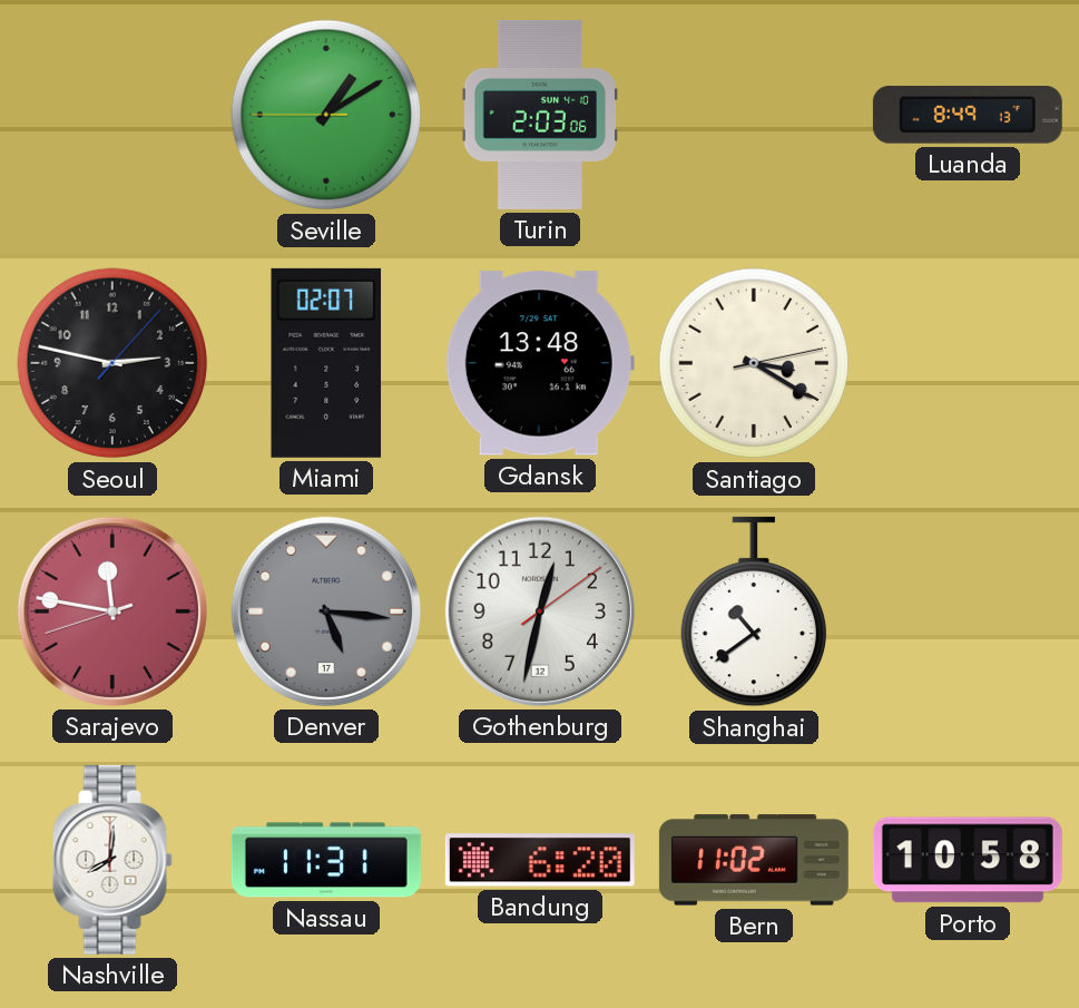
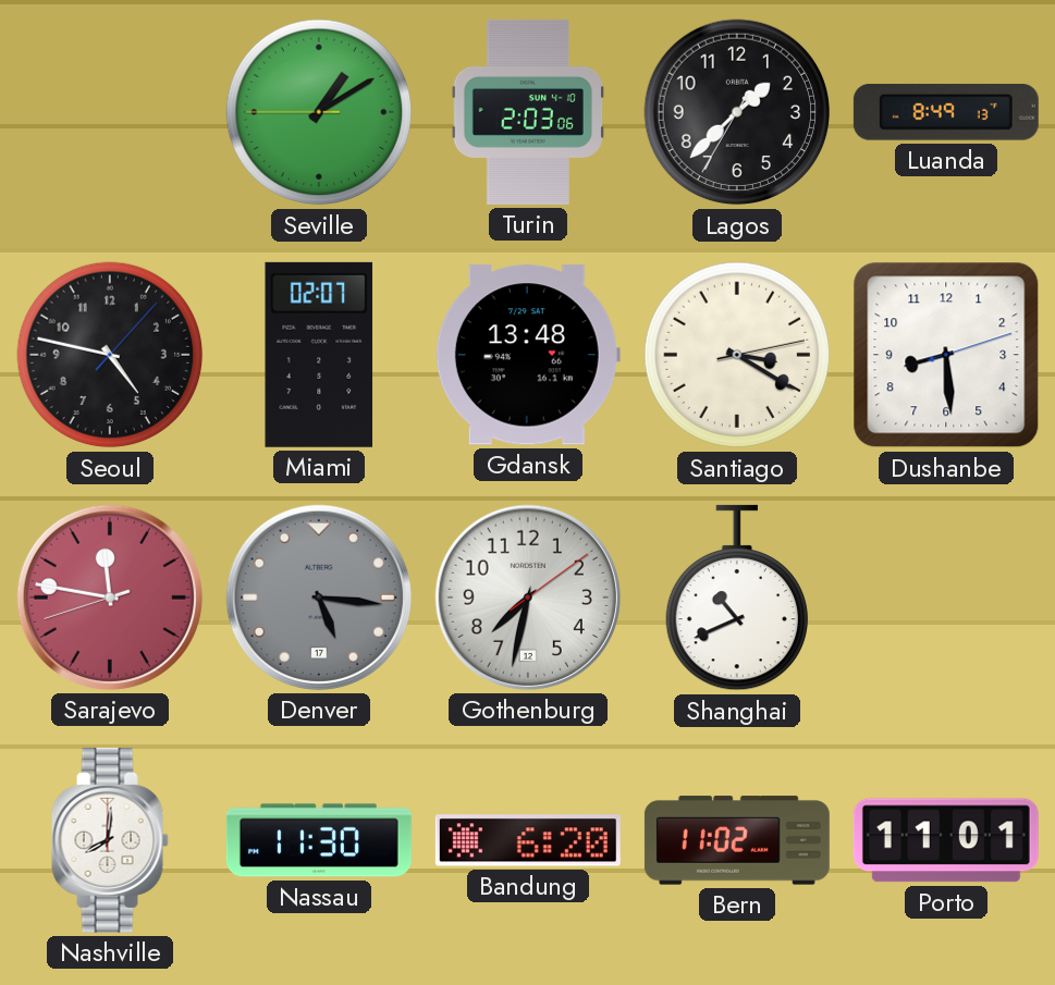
Lagos: none -> 1:37
Seoul: 2:47 -> 4:47
Dushanbe: none -> 8:29
Gothenburg: 12:32 -> 7:32
Shanghai: 10:39 -> 10:41
Nassau: 11:31 -> 11:30
Porto: 10:58 -> 11:01
